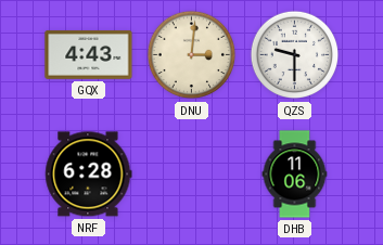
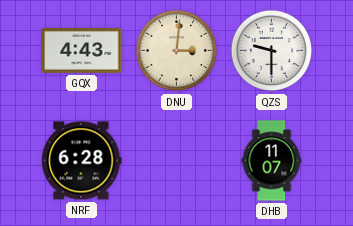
DHB: 11:06 -> 11:07
